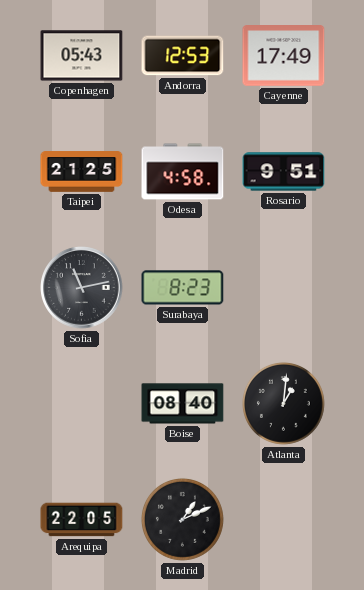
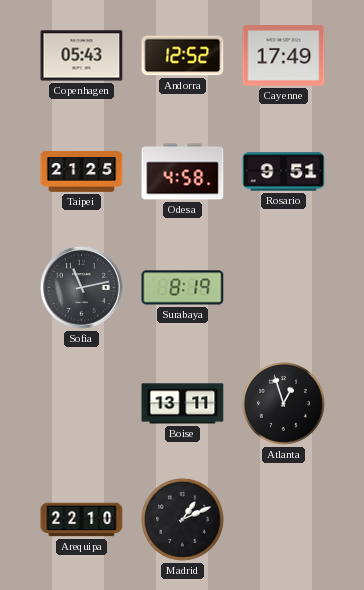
Andorra: 12:53 -> 12:52
Surabaya: 8:23 -> 8:19
Boise: 08:40 -> 13:11
Atlanta: 1:01 -> 12:57
Arequipa: 22:05 -> 22:10
